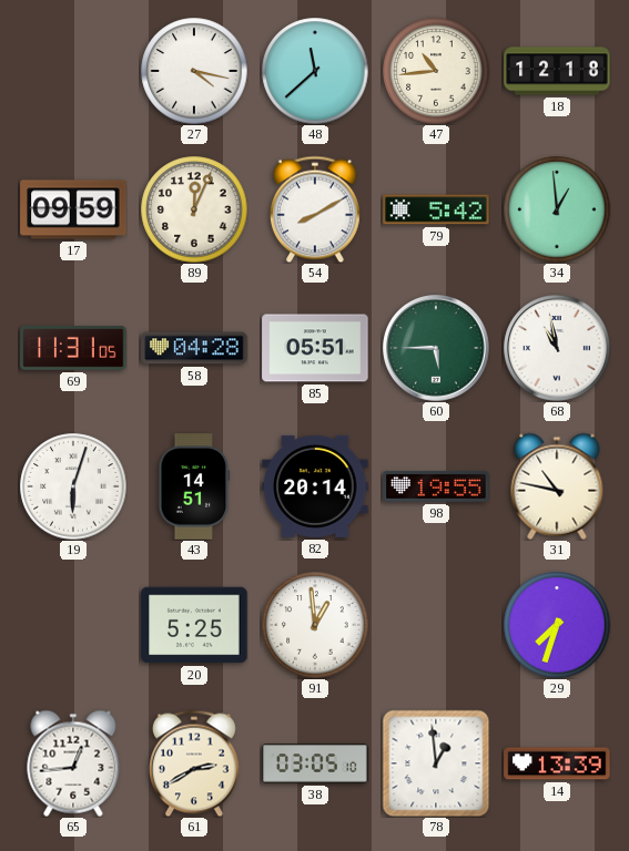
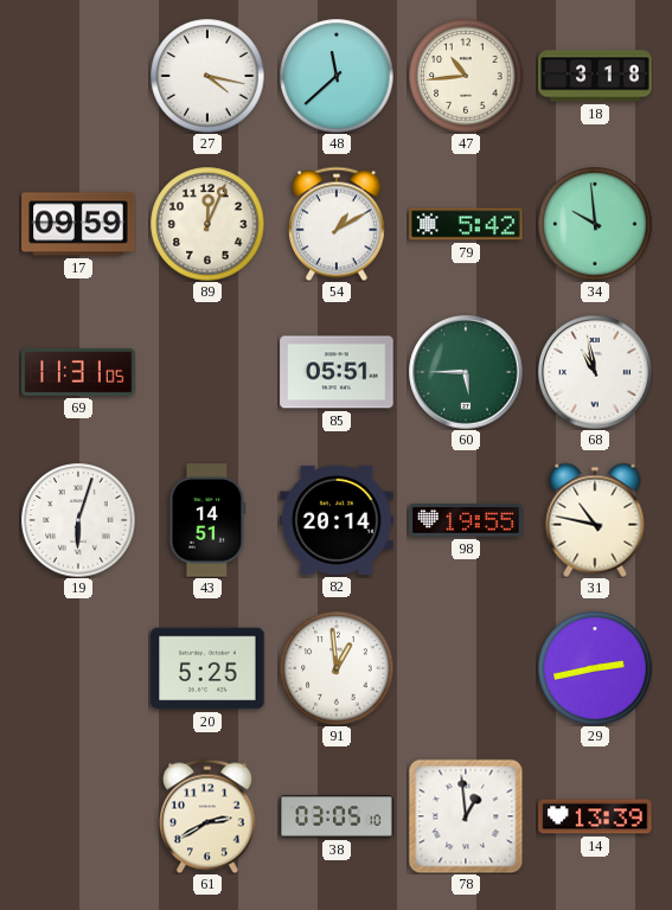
18: 12:18 -> 3:18
54: 8:10 -> 1:10
34: 12:59 -> 9:59
58: 04:28 -> none
29: 7:33 -> 2:43
65: 12:44 -> none
